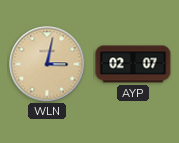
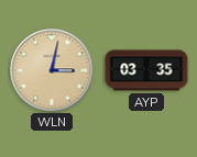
AYP: 02:07 -> 03:35
